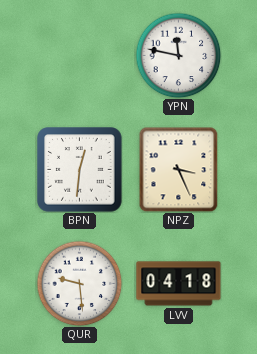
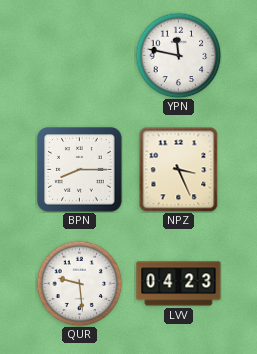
BPN: 12:31 -> 8:15
LVV: 04:18 -> 04:23
